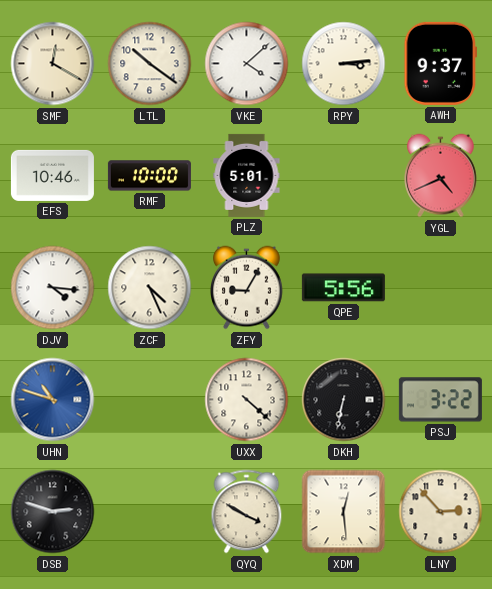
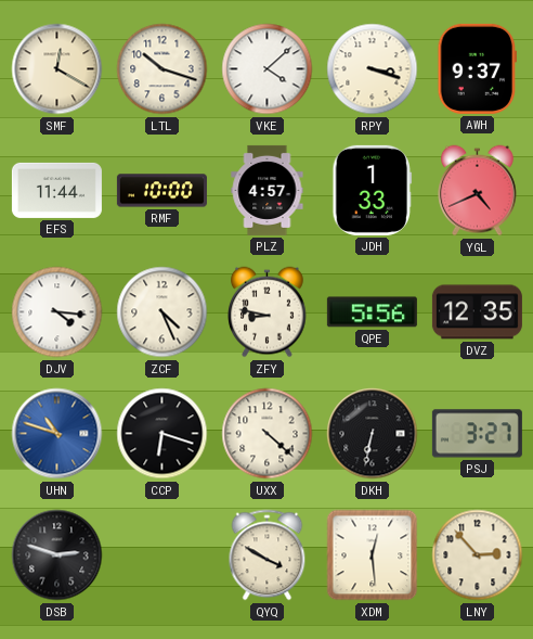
LTL: 10:21 -> 10:18
RPY: 3:14 -> 3:18
EFS: 10:46 -> 11:44
PLZ: 5:01 -> 4:57
JDH: none -> 1:33
ZFY: 9:05 -> 8:47
DVZ: none -> 12:35
CCP: none -> 6:18
PSJ: 3:22 -> 3:27
